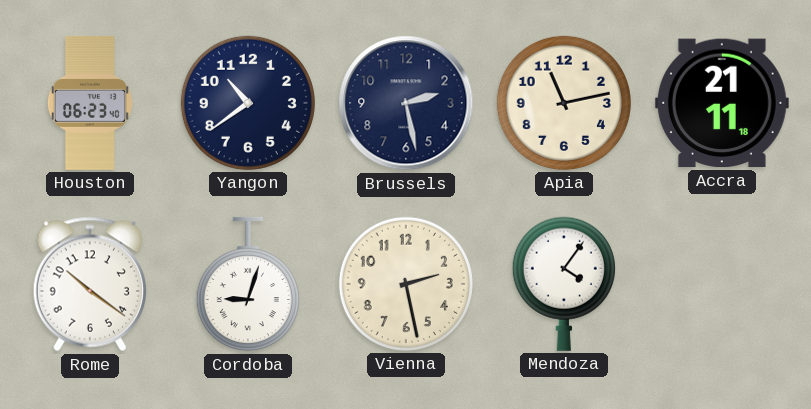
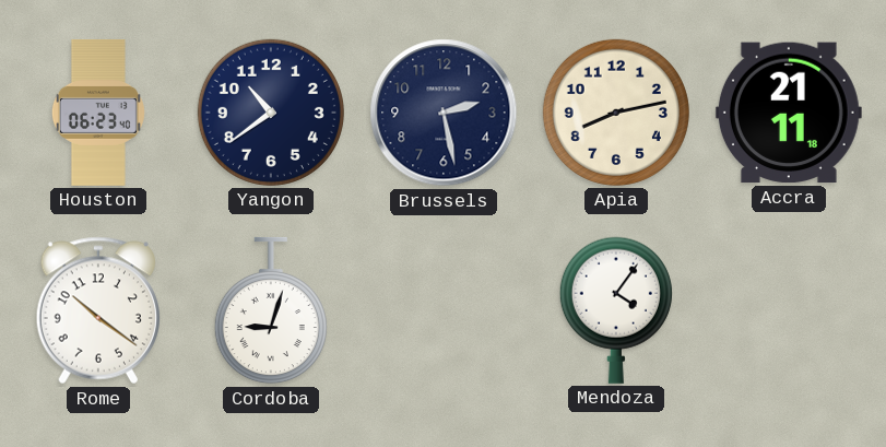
Apia: 11:13 -> 8:13
Vienna: 2:28 -> none
